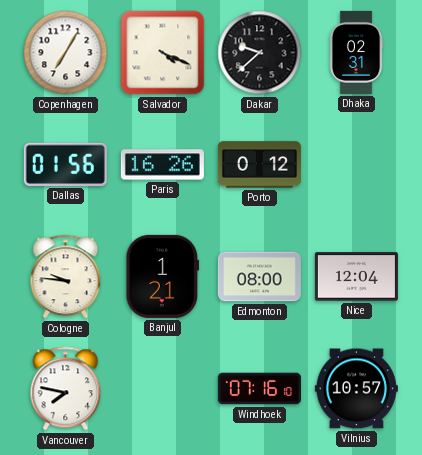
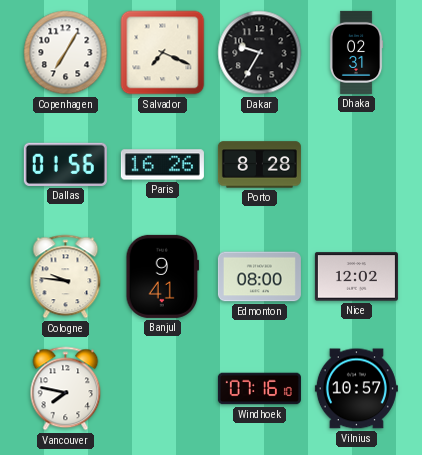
Salvador: 4:19 -> 7:19
Dakar: 9:38 -> 9:35
Porto: 0:12 -> 8:28
Banjul: 1:21 -> 9:41
Nice: 12:04 -> 12:02
